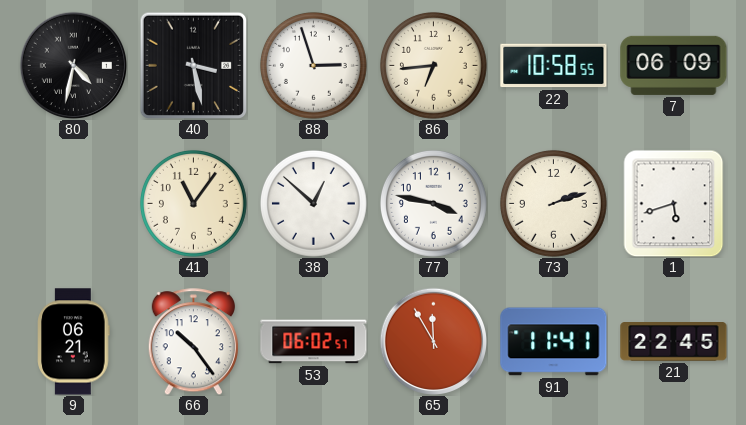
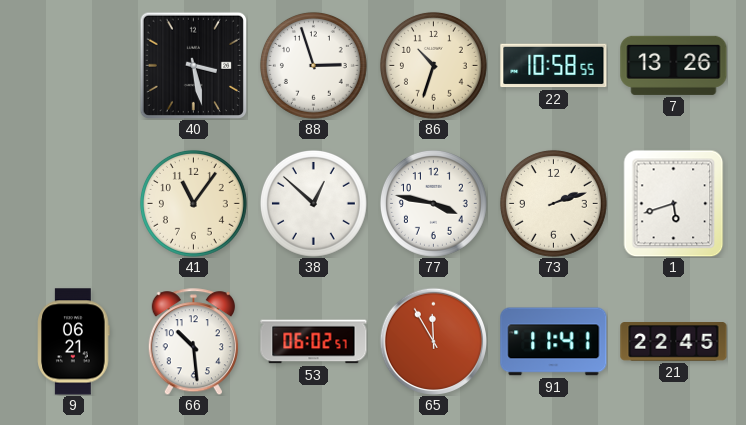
80: 4:32 -> none
86: 6:44 -> 10:33
7: 06:09 -> 13:26
66: 10:24 -> 10:29
